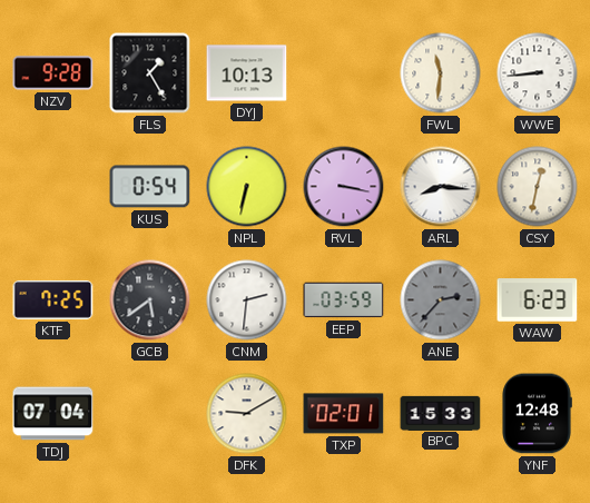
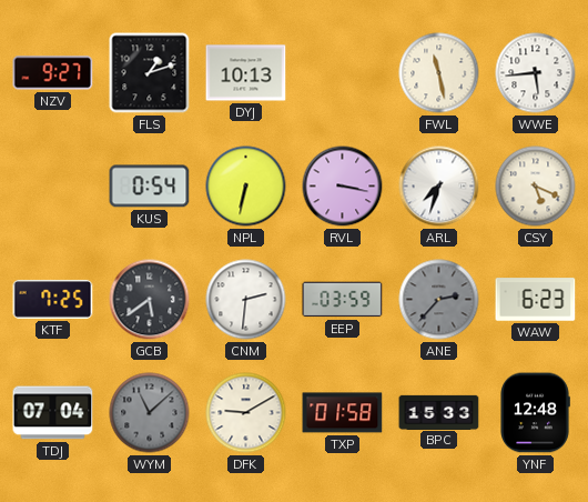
NZV: 9:28 -> 9:27
FLS: 1:25 -> 1:12
FWL: 11:31 -> 11:28
WWE: 8:44 -> 5:44
ARL: 8:16 -> 7:33
CSY: 12:32 -> 5:19
WYM: none -> 11:08
TXP: 02:01 -> 01:58
